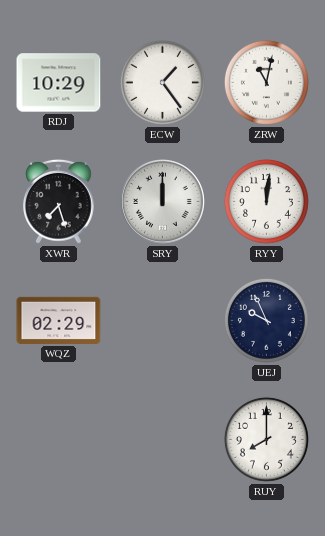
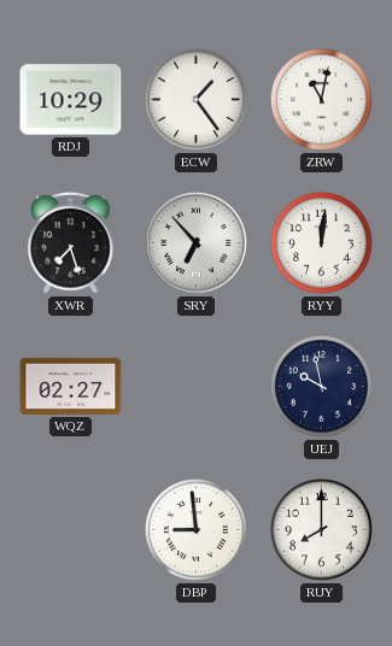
SRY: 12:00 -> 6:53
WQZ: 02:29 -> 02:27
UEJ: 9:56 -> 9:58
DBP: none -> 8:59
